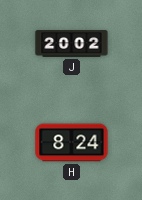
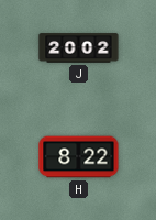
H: 8:24 -> 8:22
